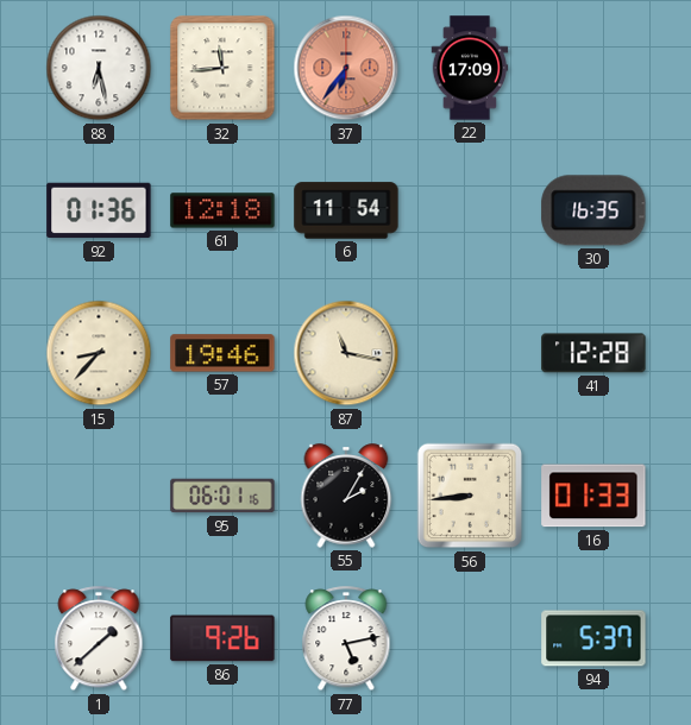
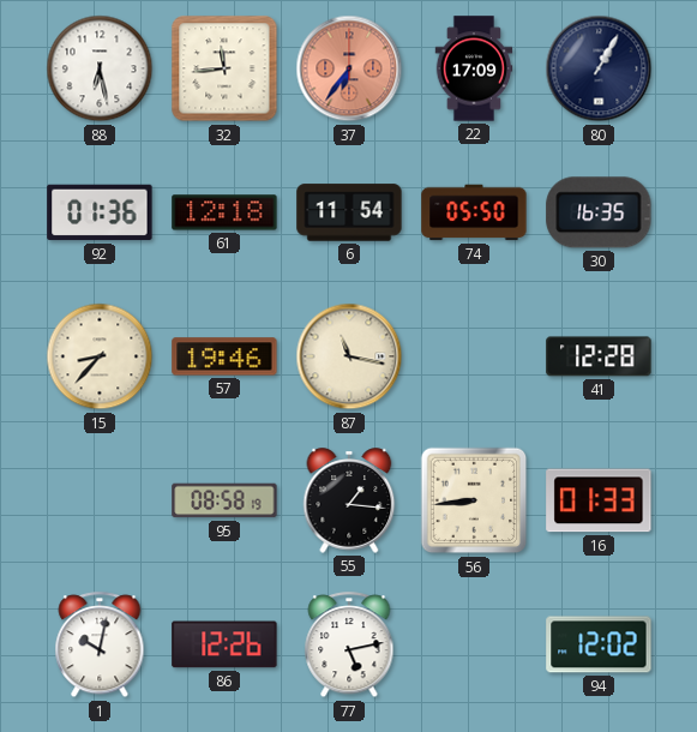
80: none -> 1:05
74: none -> 05:50
95: 06:01 -> 08:58
55: 2:05 -> 1:16
1: 1:38 -> 10:02
86: 9:26 -> 12:26
94: 5:37 -> 12:02
